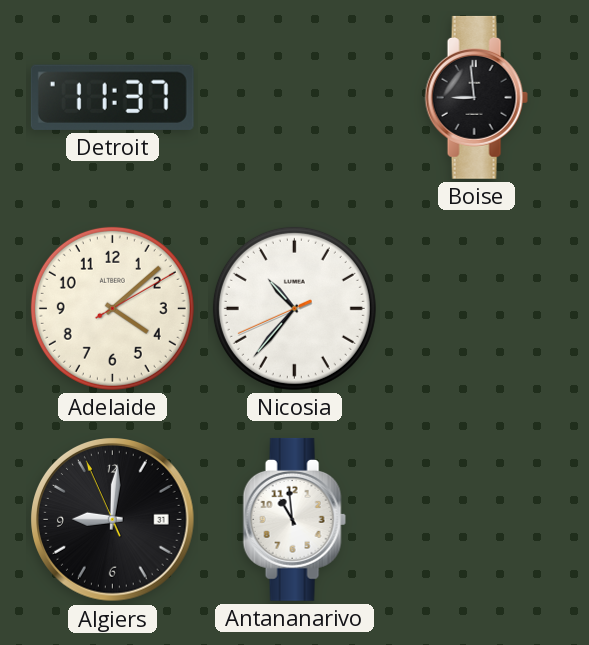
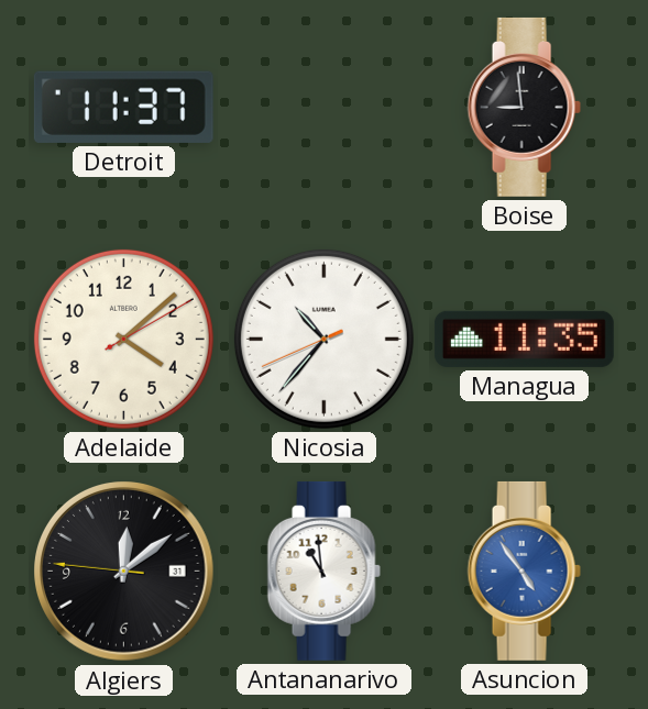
Managua: none -> 11:35
Algiers: 9:00 -> 12:08
Asuncion: none -> 4:54
